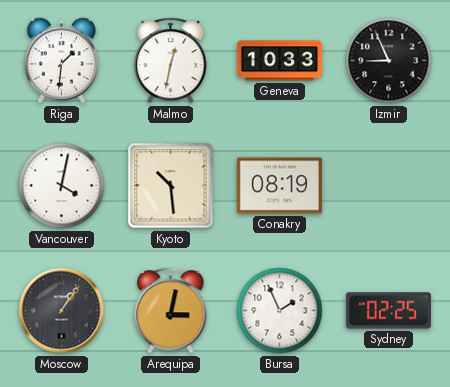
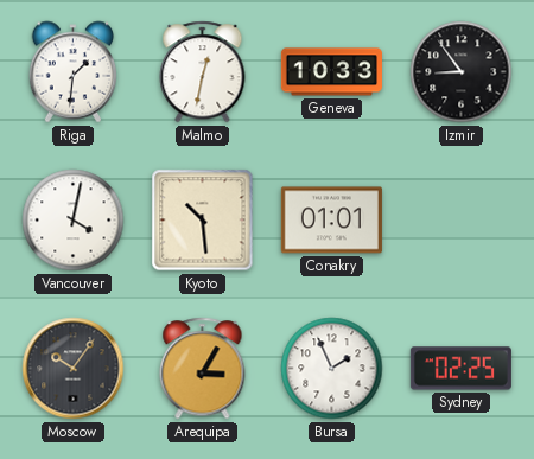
Izmir: 8:56 -> 8:54
Conakry: 08:19 -> 01:01
Moscow: 1:06 -> 10:06
Arequipa: 3:02 -> 3:05
